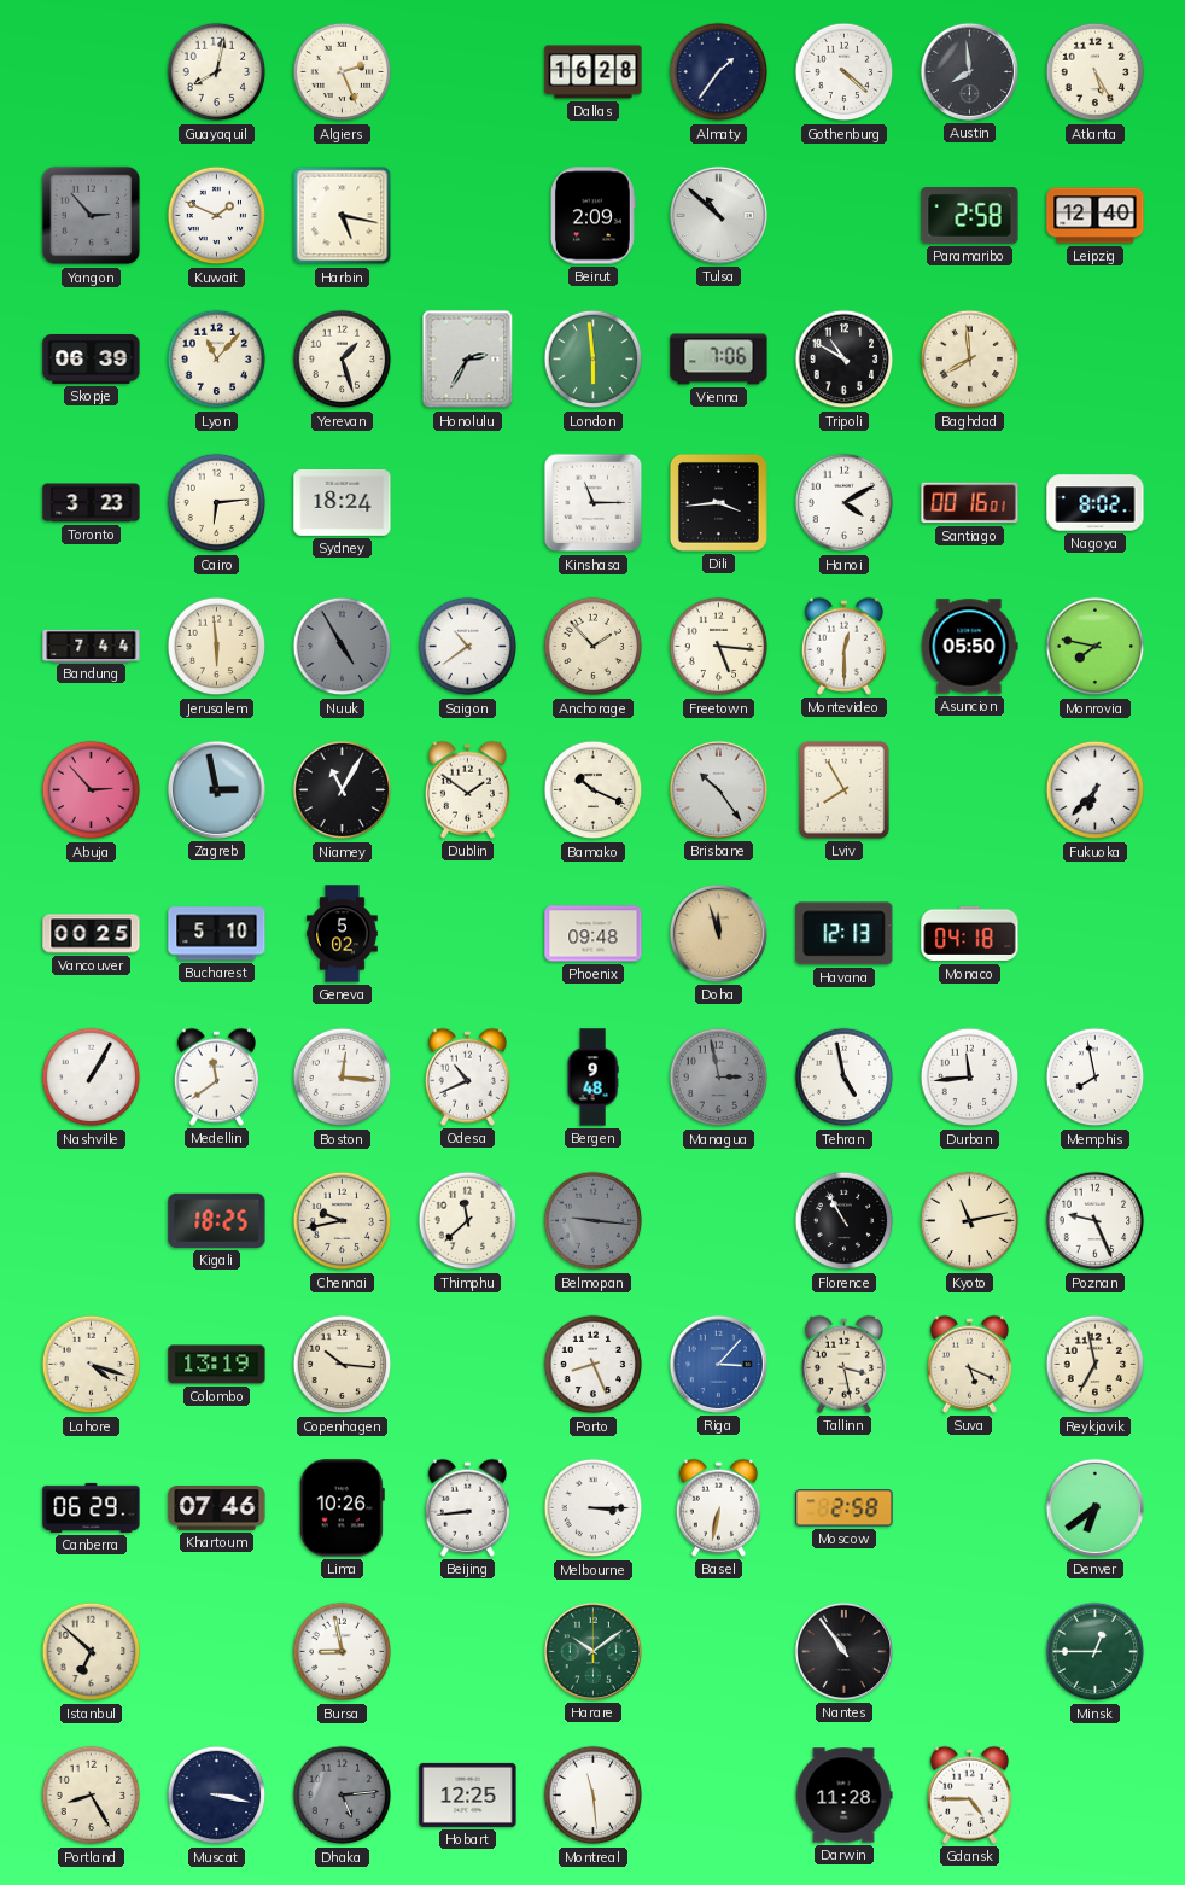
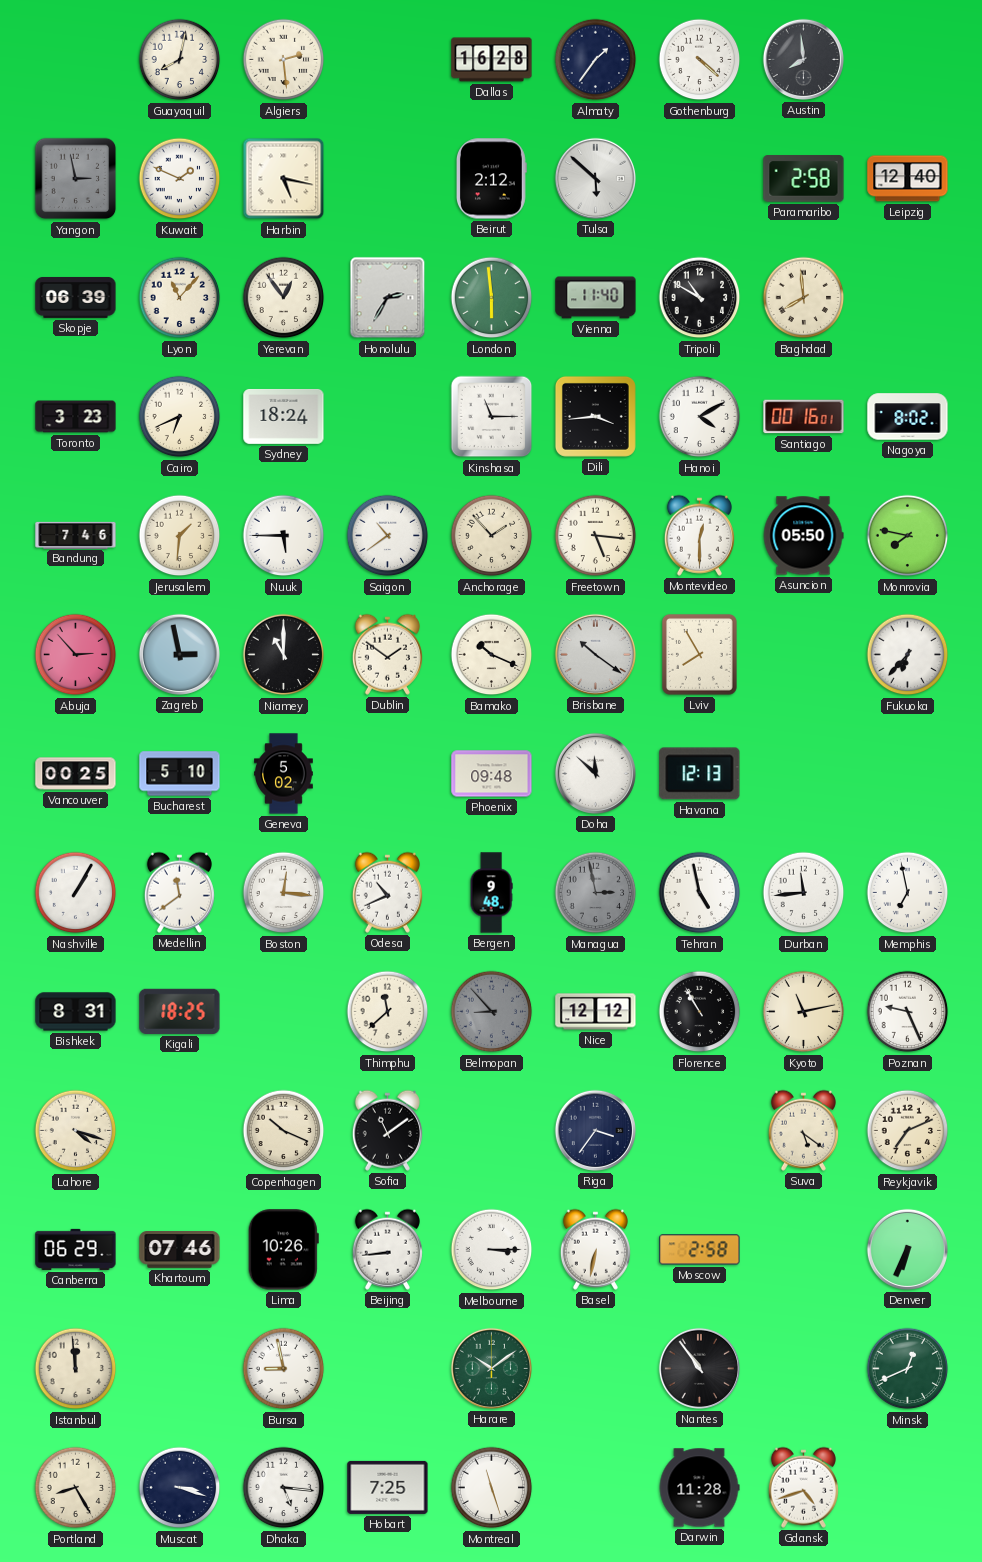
Algiers: 2:26 -> 2:29
Atlanta: 5:25 -> none
Yangon: 2:53 -> 2:58
Beirut: 2:09 -> 2:12
Tulsa: 10:52 -> 5:52
Yerevan: 1:27 -> 12:54
Vienna: 7:06 -> 11:40
Cairo: 6:14 -> 6:41
Bandung: 7:44 -> 7:46
Jerusalem: 5:59 -> 1:31
Nuuk: 4:55 -> 5:45
Nuuk dial: grey -> white
Niamey: 11:05 -> 11:00
Brisbane: 10:24 -> 10:21
Doha: 11:57 -> 11:52
Doha dial: champagne -> white
Monaco: 04:18 -> none
Memphis: 7:58 -> 6:58
Bishkek: none -> 8:31
Chennai: 9:43 -> none
Belmopan: 9:16 -> 8:53
Nice: none -> 12:12
Colombo: 13:19 -> none
Copenhagen: 10:16 -> 10:19
Sofia: none -> 11:09
Porto: 8:26 -> none
Riga: 3:07 -> 3:36
Riga dial: blue -> navy
Tallinn: 3:28 -> none
Suva: 5:19 -> 5:21
Reykjavik: 6:58 -> 7:11
Denver: 6:39 -> 6:34
Istanbul: 6:52 -> 11:59
Minsk: 12:45 -> 12:41
Muscat: 3:17 -> 3:18
Dhaka: 5:14 -> 5:16
Dhaka dial: grey -> white
Hobart: 12:25 -> 7:25
Montreal: 11:29 -> 11:27
Gdansk: 4:45 -> 4:42
